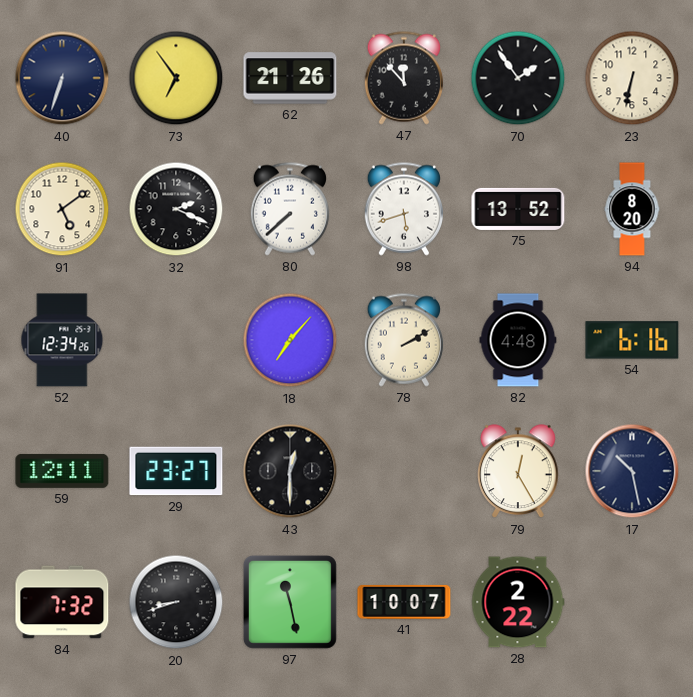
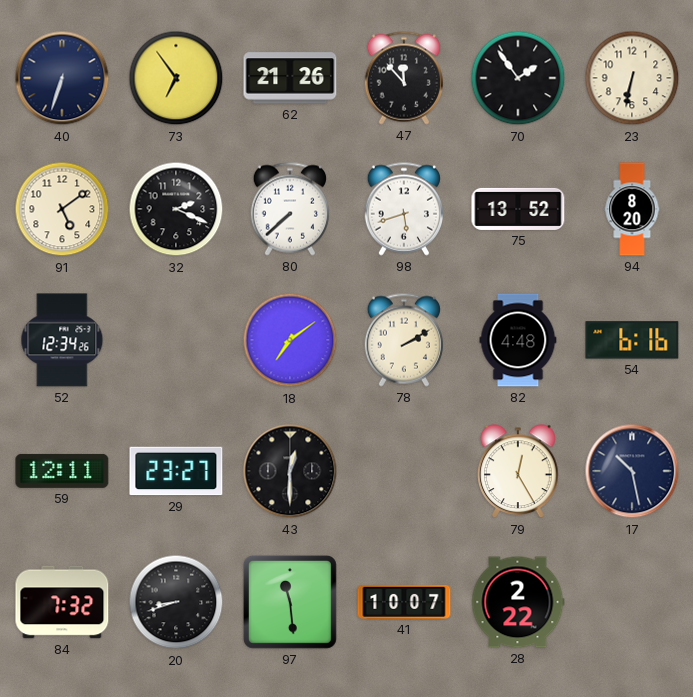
18: 7:07 -> 7:09
97: 11:28 -> 11:29
